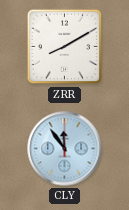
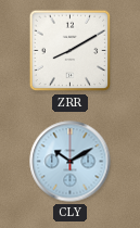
CLY: 11:54 -> 10:10
